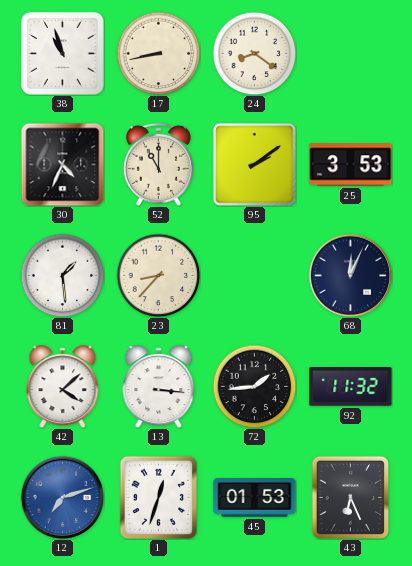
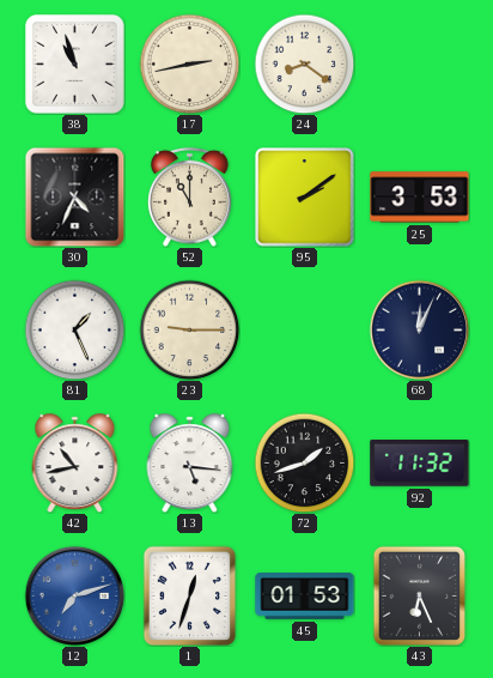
17: 8:43 -> 2:43
81: 1:29 -> 1:26
23: 8:37 -> 9:15
42: 4:08 -> 10:43
13: 3:16 -> 5:16
72: 1:44 -> 1:42
